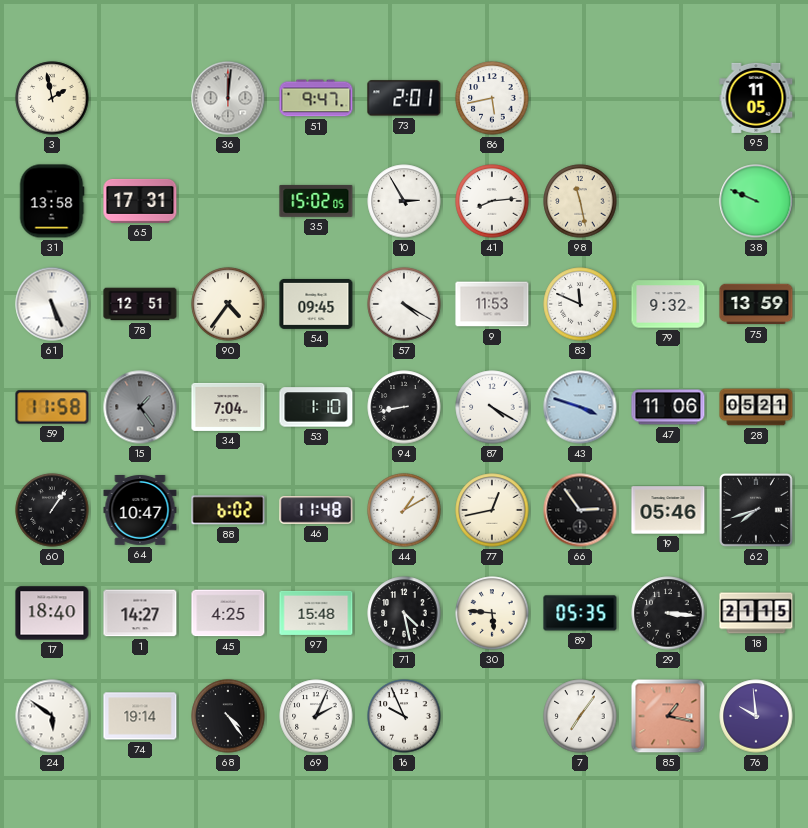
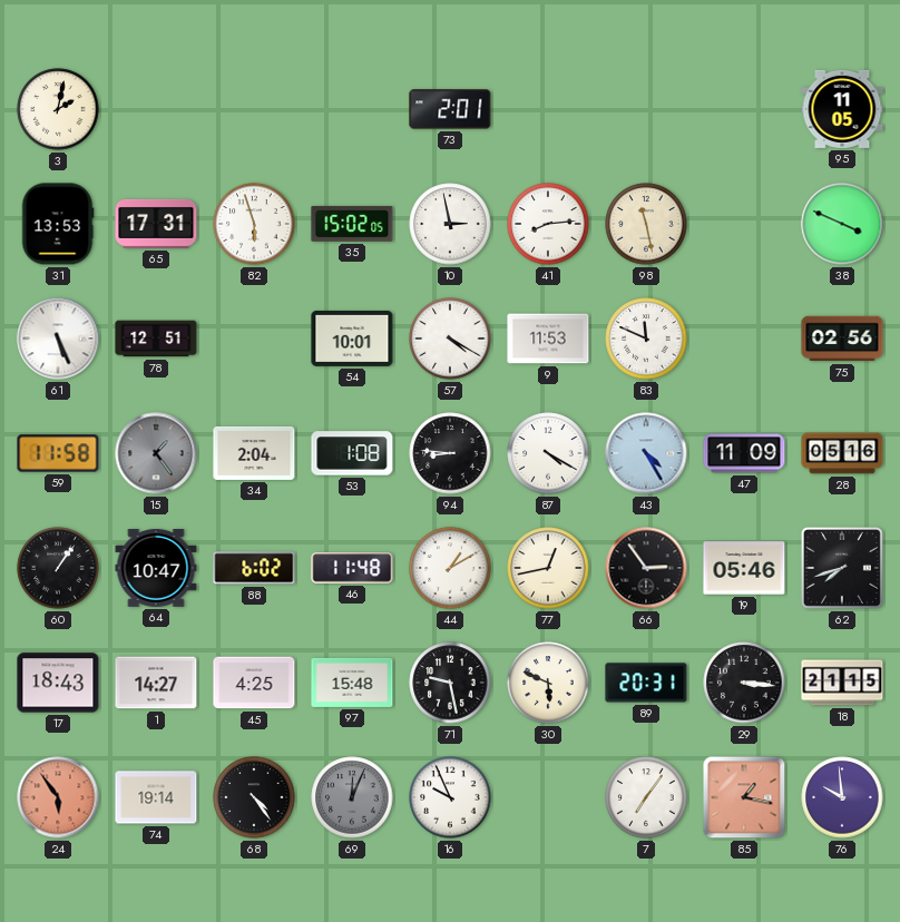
3: 1:58 -> 2:02
36: 12:01 -> none
51: 9:47 -> none
86: 5:43 -> none
31: 13:58 -> 13:53
82: none -> 5:57
10: 2:55 -> 2:58
38: 9:49 -> 3:49
90: 4:36 -> none
54: 09:45 -> 10:01
79: 9:32 -> none
75: 13:59 -> 02:56
34: 7:04 -> 2:04
53: 1:10 -> 1:08
94: 8:43 -> 8:46
43: 3:48 -> 4:25
47: 11:06 -> 11:09
28: 05:21 -> 05:16
17: 18:40 -> 18:43
71: 4:28 -> 9:28
30: 5:46 -> 5:49
89: 05:35 -> 20:31
24: 5:51 -> 5:54
24 dial: white -> salmon
69: 2:04 -> 12:04
69 dial: white -> grey
